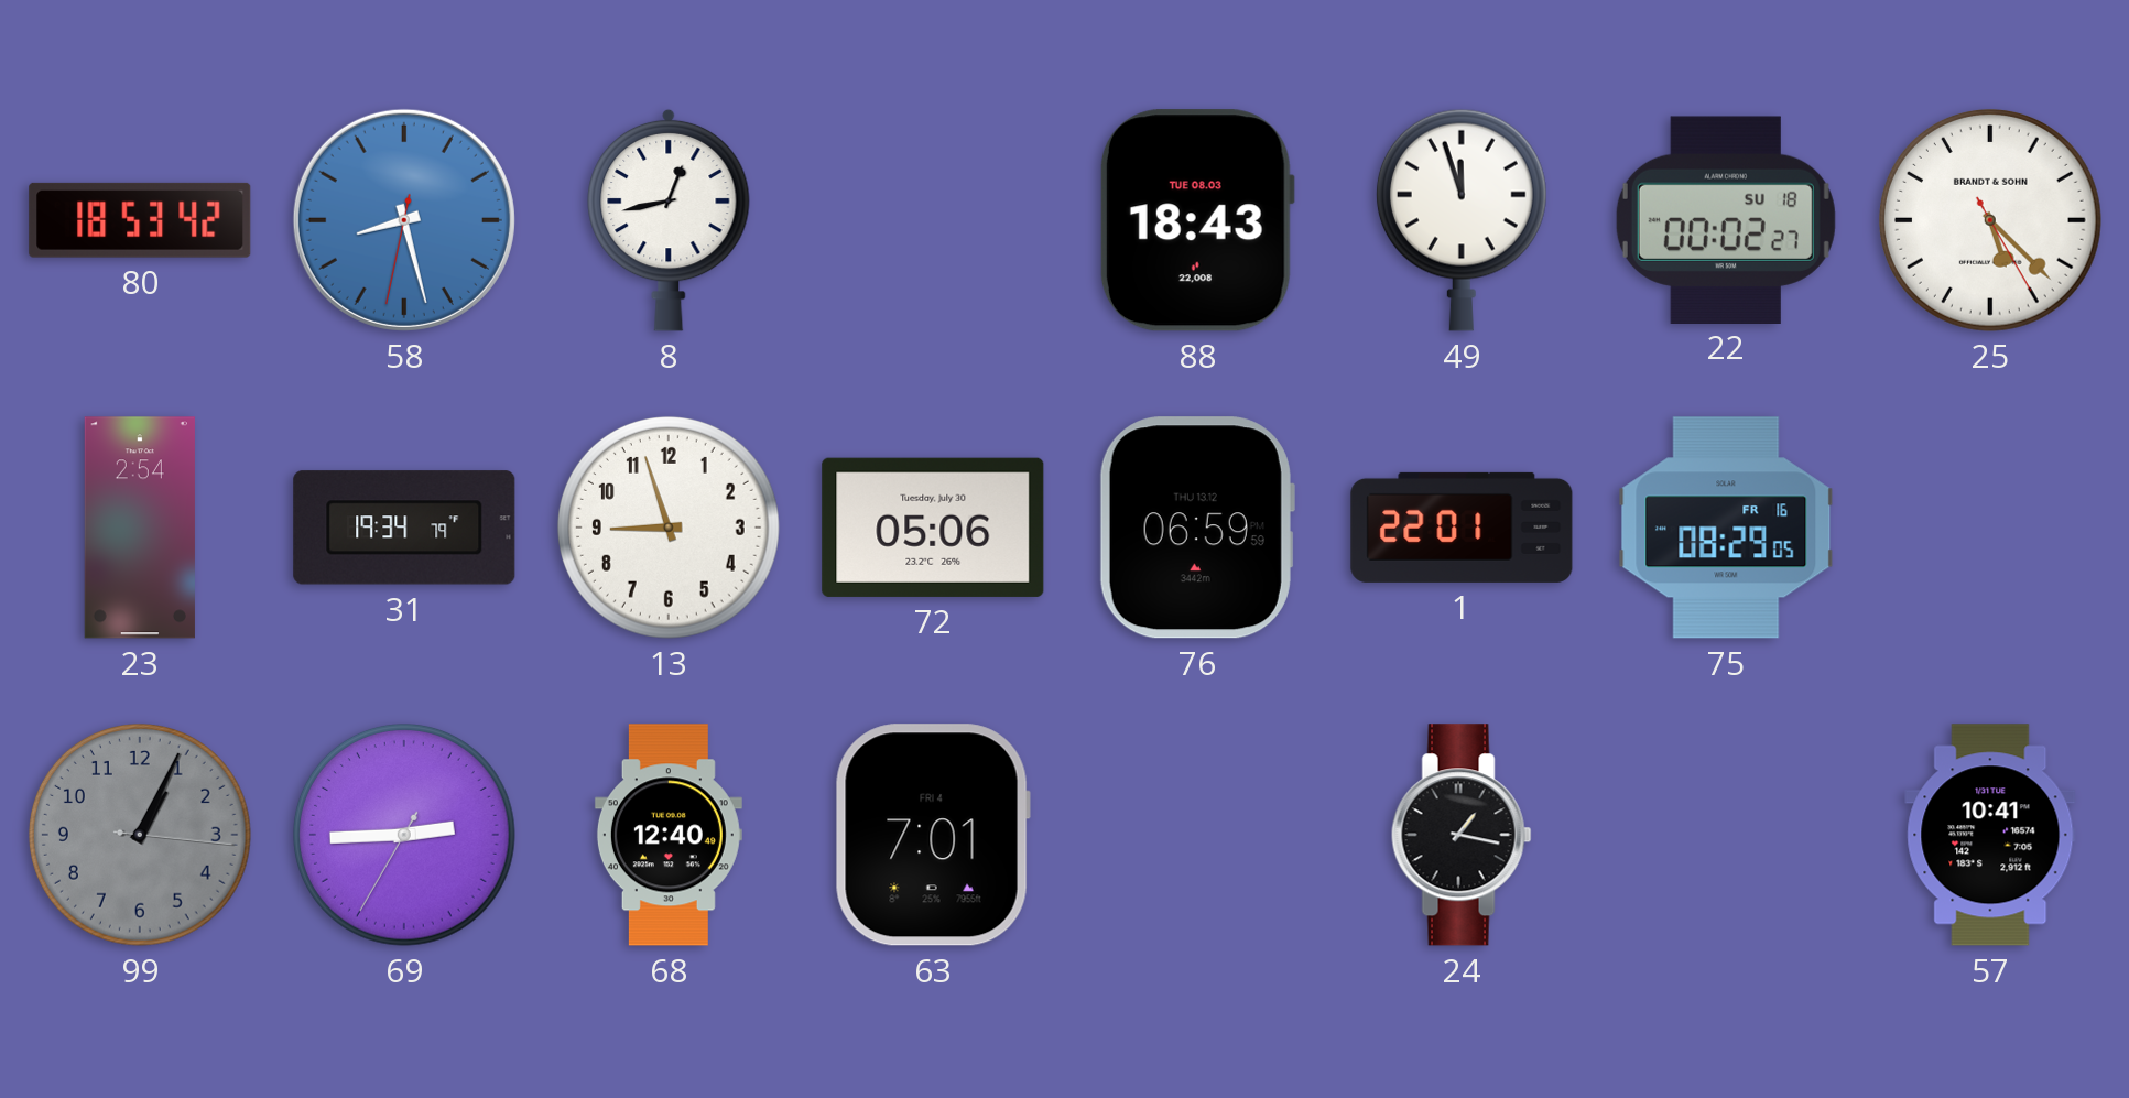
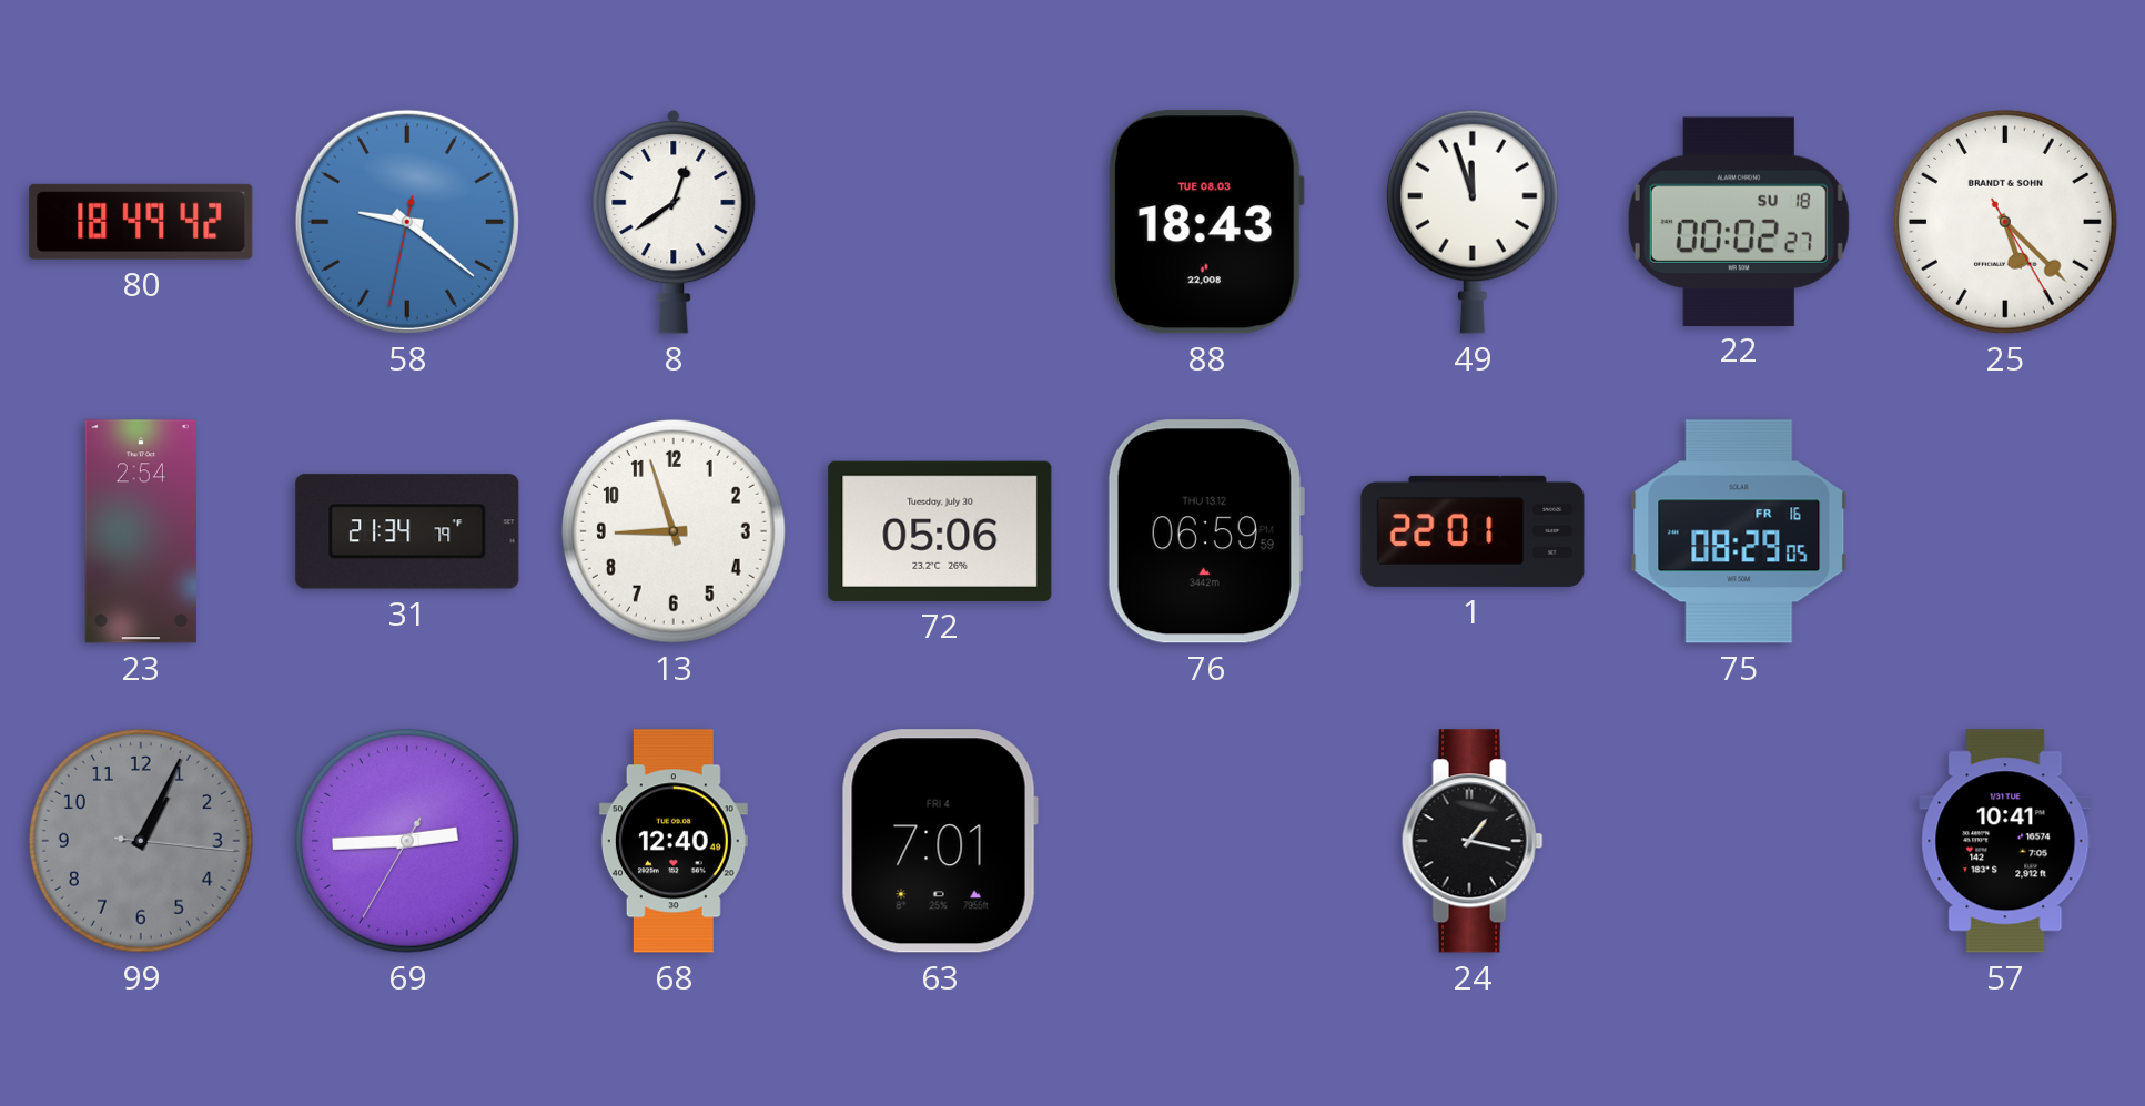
80: 18:53 -> 18:49
58: 8:27 -> 9:21
8: 12:43 -> 12:39
31: 19:34 -> 21:34
